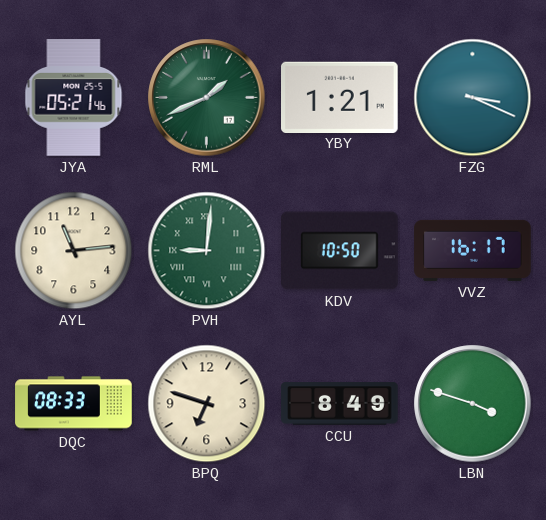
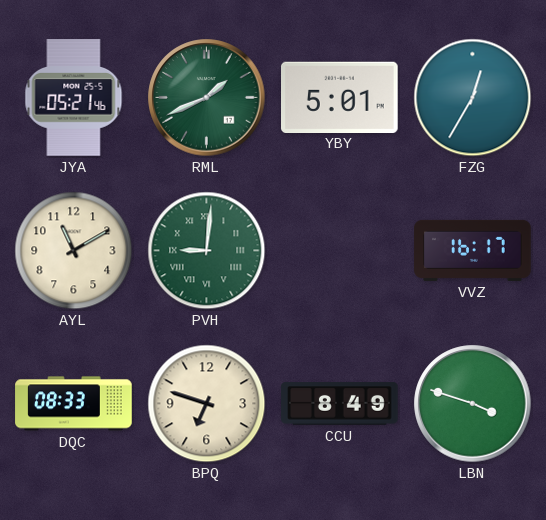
YBY: 1:21 -> 5:01
FZG: 3:19 -> 12:35
AYL: 11:14 -> 11:10
KDV: 10:50 -> none
